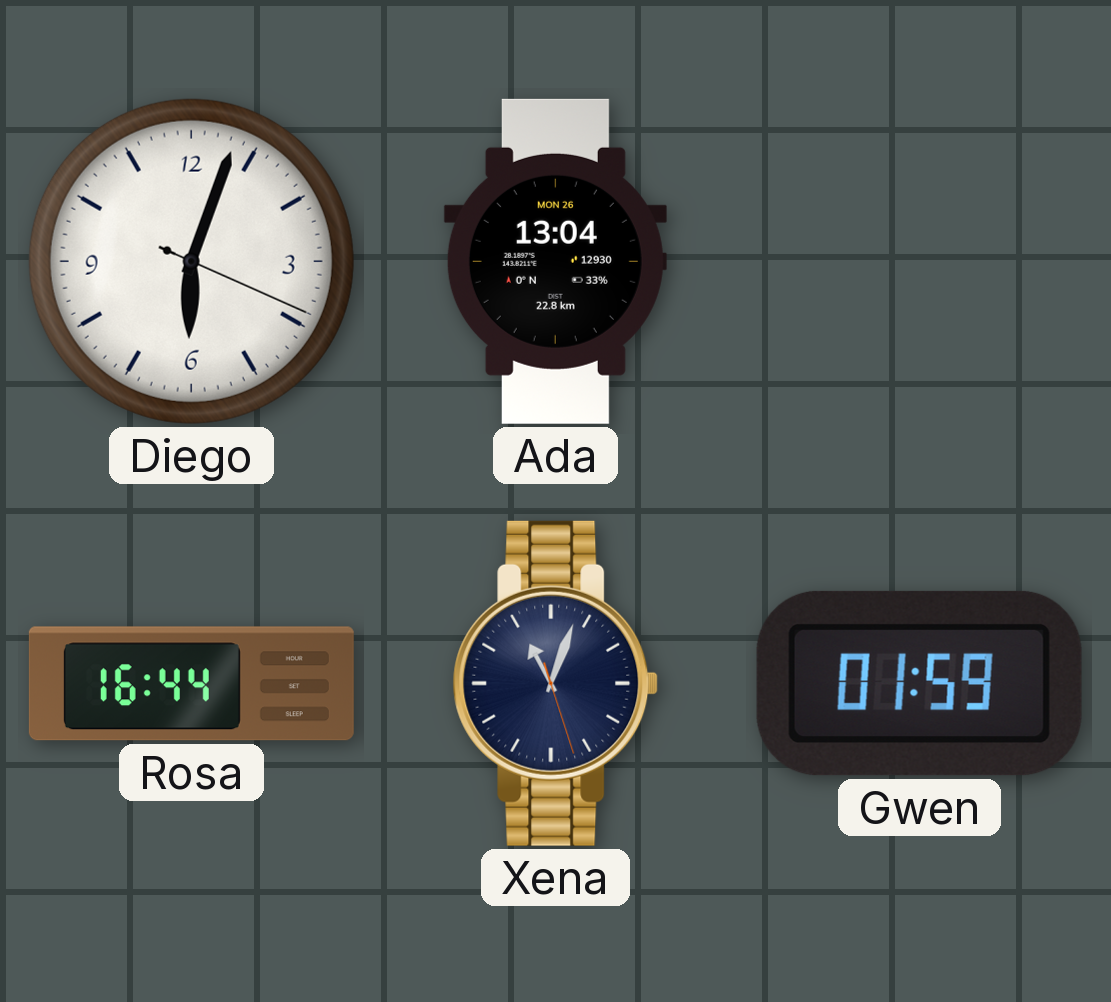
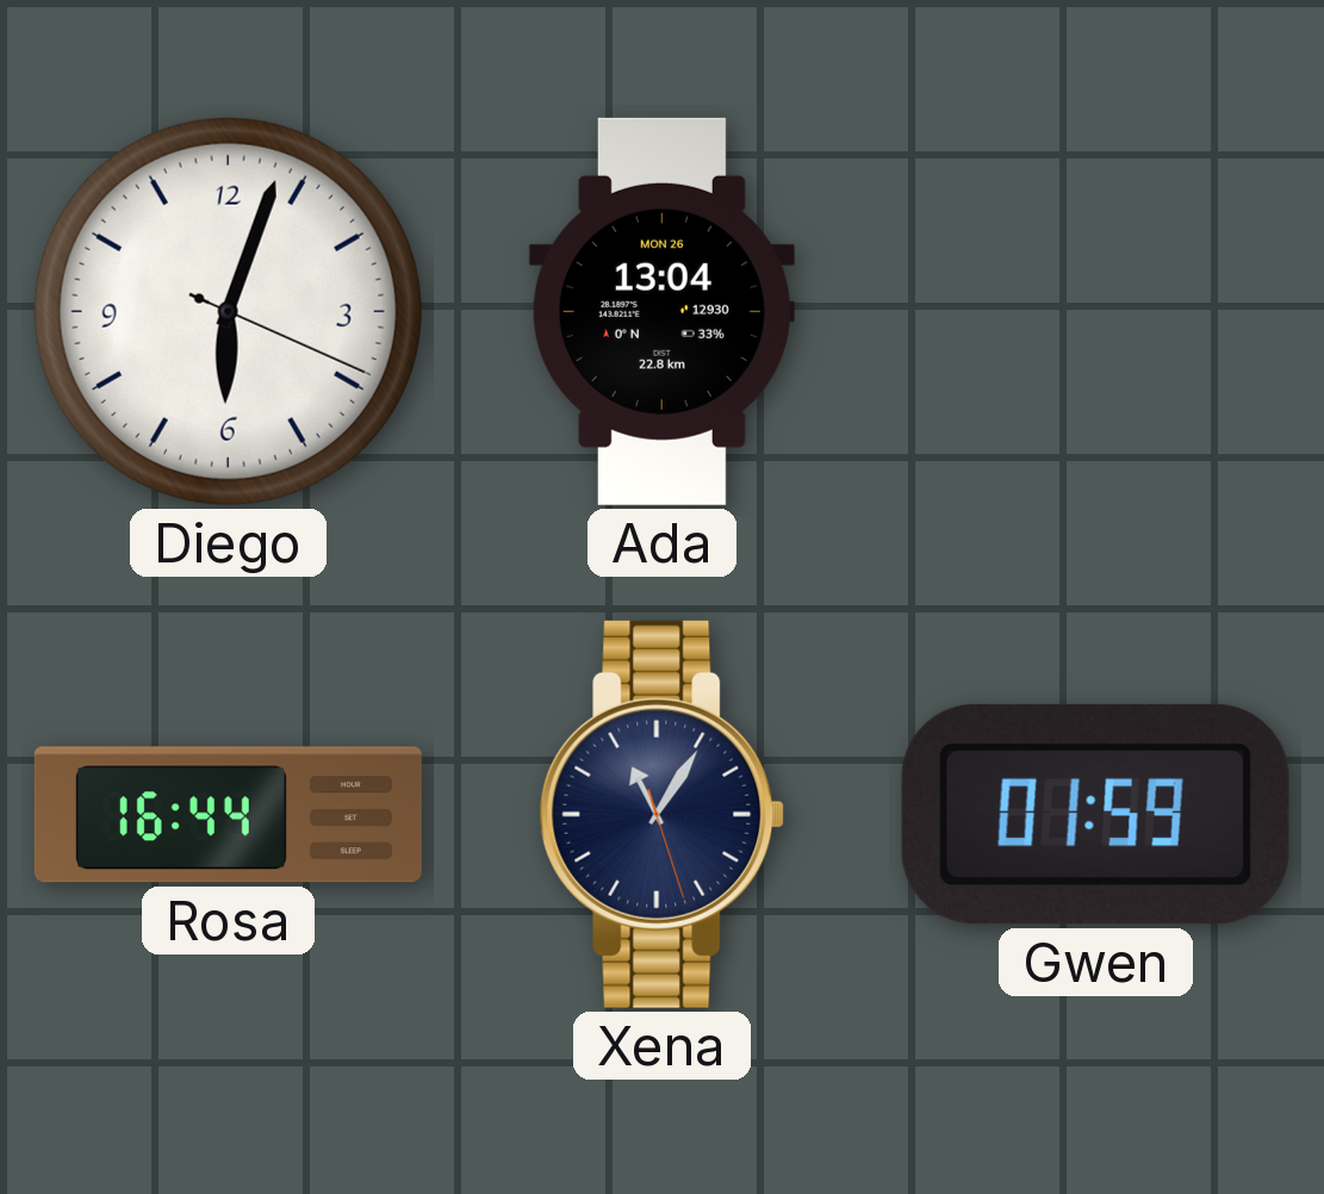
Xena: 11:03 -> 11:05
